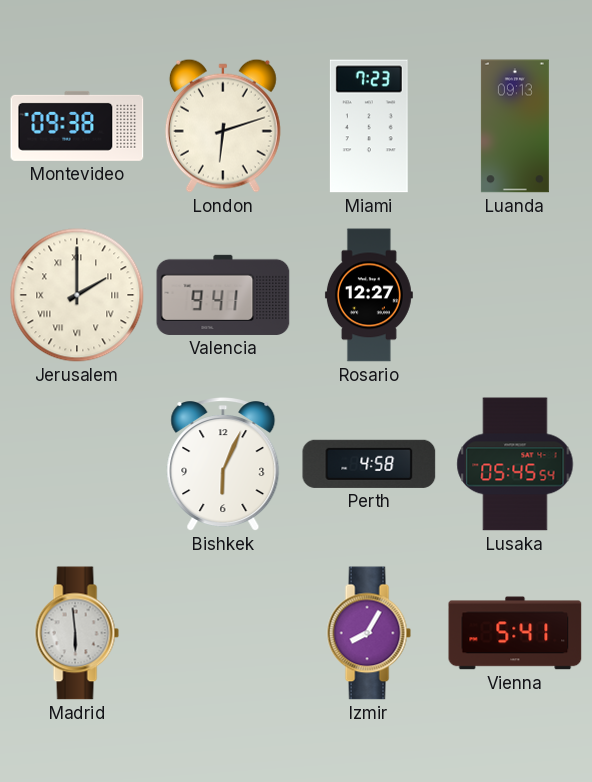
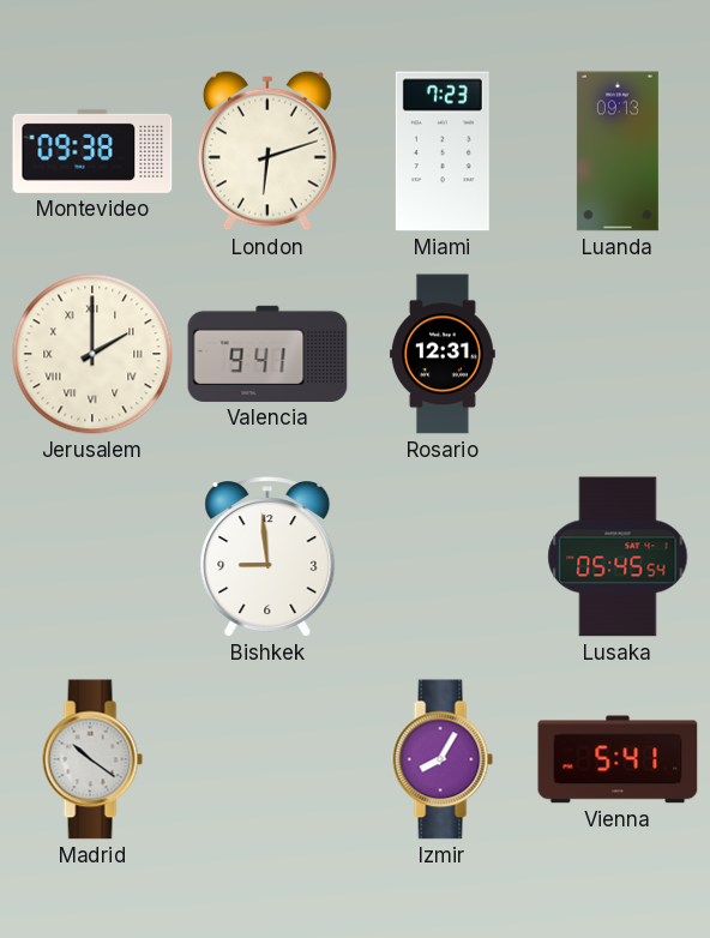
Rosario: 12:27 -> 12:31
Bishkek: 6:04 -> 8:59
Perth: 4:58 -> none
Madrid: 5:59 -> 10:21
